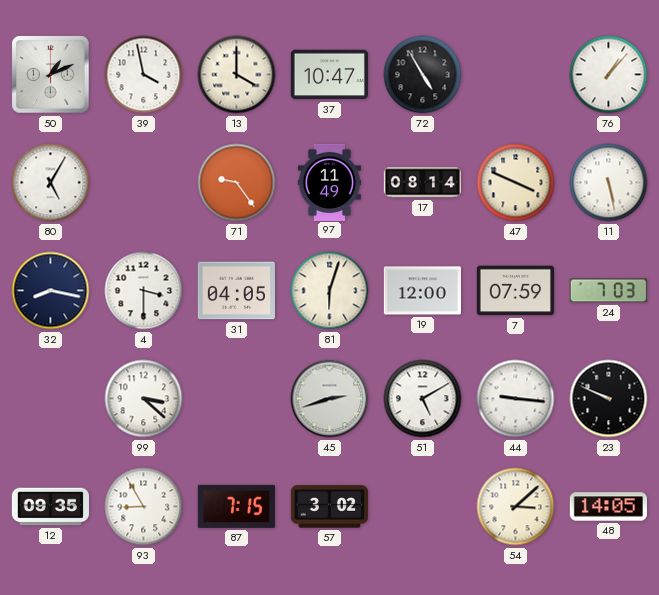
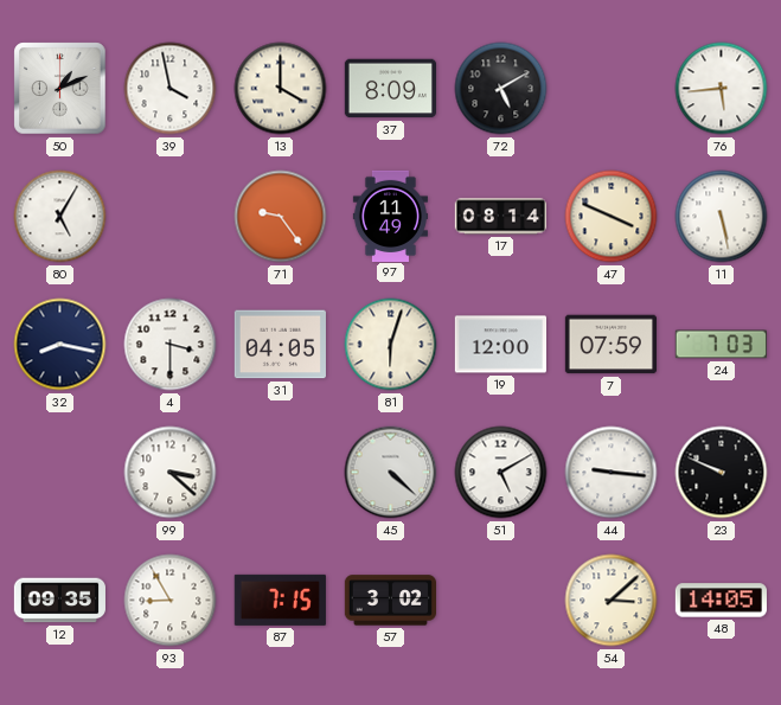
37: 10:47 -> 8:09
72: 4:55 -> 5:10
76: 1:07 -> 5:44
45: 2:42 -> 4:22
